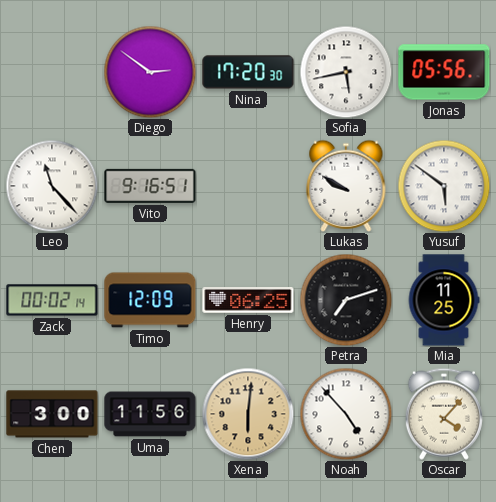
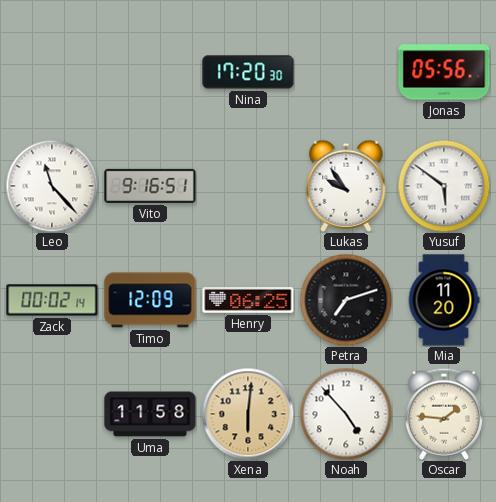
Diego: 2:51 -> none
Sofia: 5:43 -> none
Lukas: 9:50 -> 9:54
Mia: 11:25 -> 11:20
Chen: 3:00 -> none
Uma: 11:56 -> 11:58
Oscar: 4:07 -> 1:46
